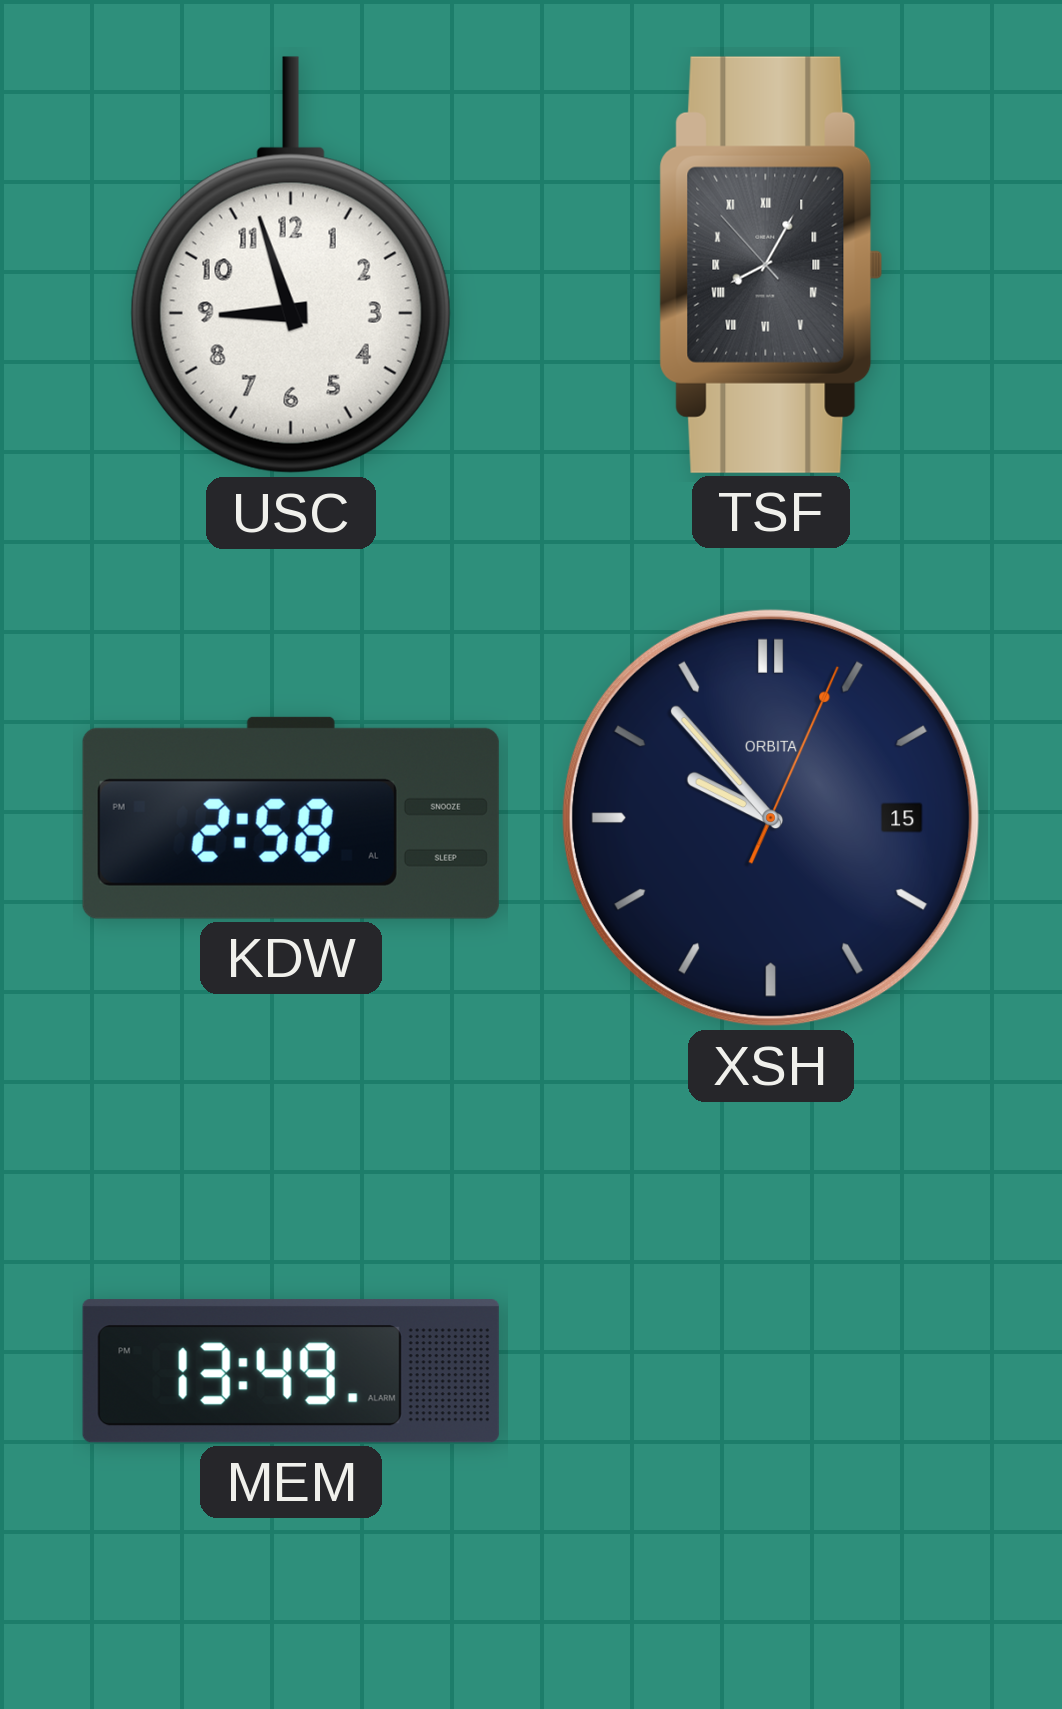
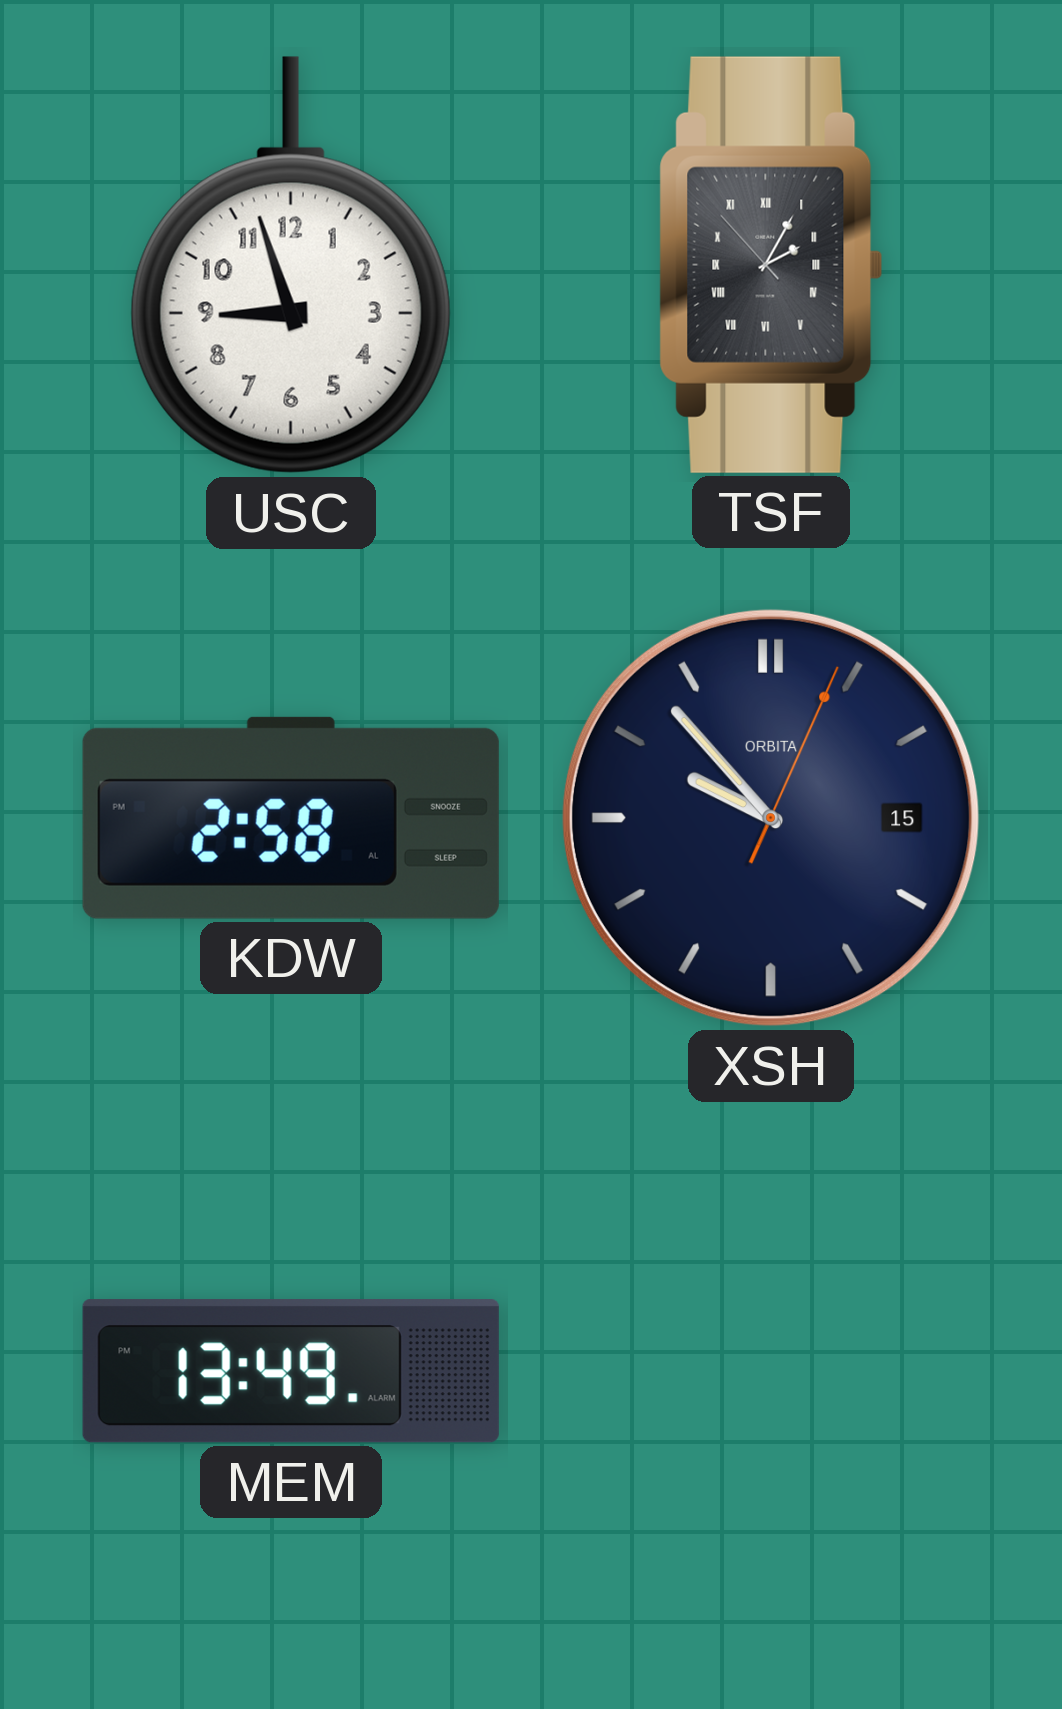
TSF: 8:04 -> 2:04
